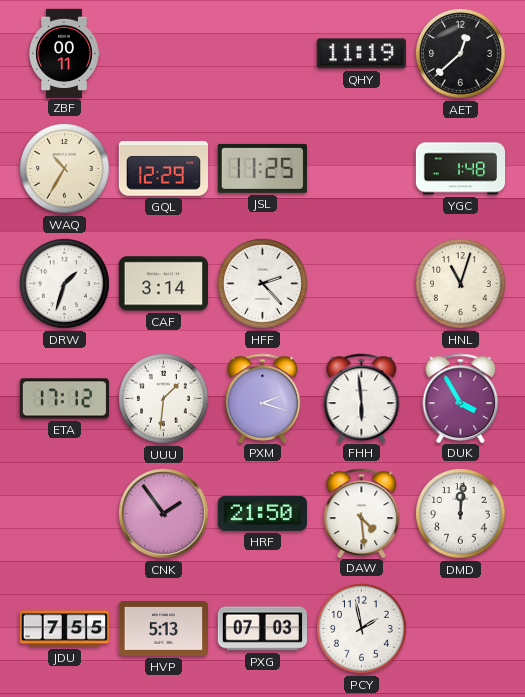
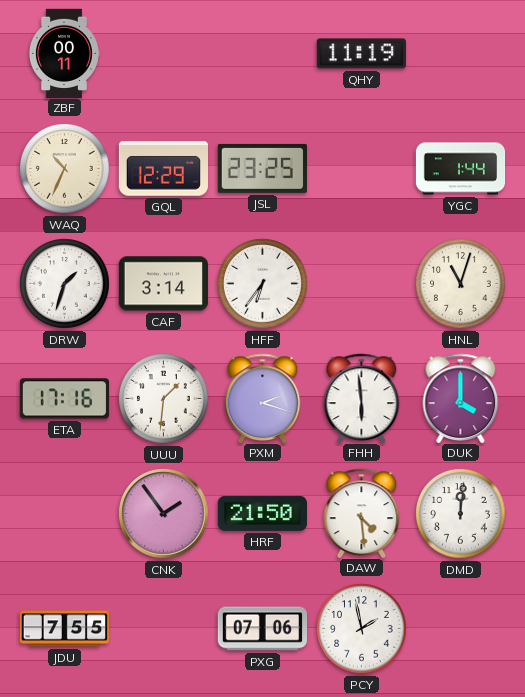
AET: 12:38 -> none
WAQ: 10:35 -> 10:34
JSL: 11:25 -> 23:25
YGC: 1:48 -> 1:44
HFF: 2:23 -> 6:36
ETA: 17:12 -> 17:16
DUK: 3:55 -> 4:00
HVP: 5:13 -> none
PXG: 07:03 -> 07:06
